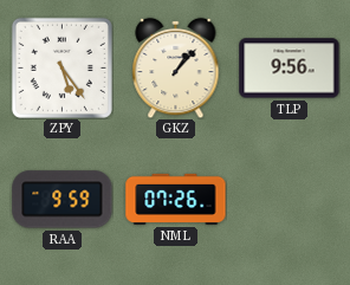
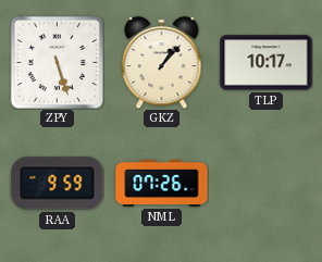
ZPY: 5:24 -> 5:27
TLP: 9:56 -> 10:17
